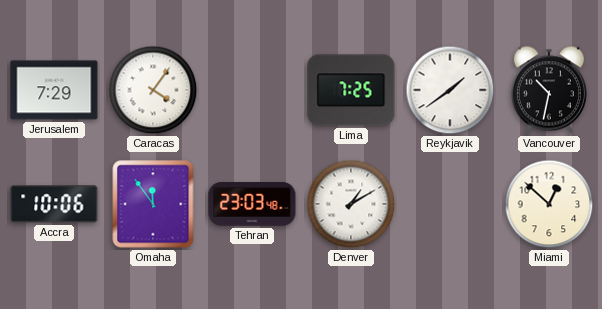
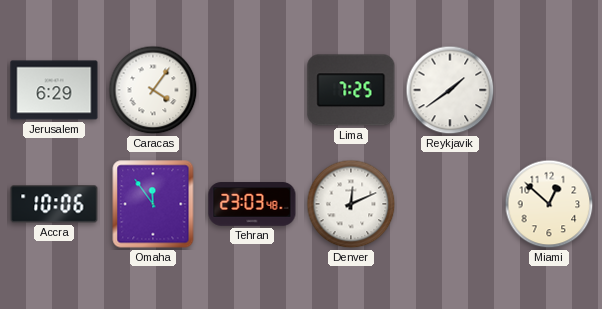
Jerusalem: 7:29 -> 6:29
Vancouver: 10:32 -> none
Denver: 1:10 -> 12:11
